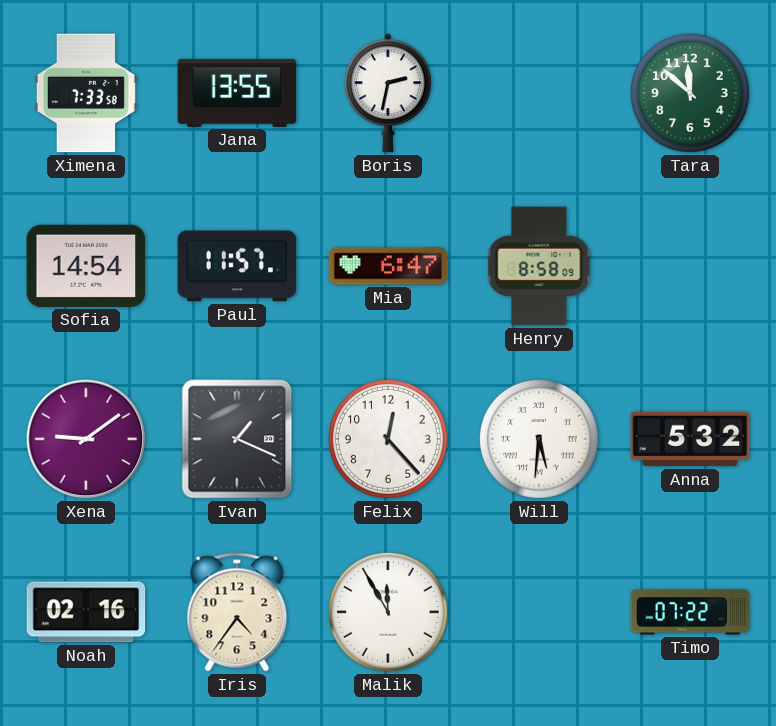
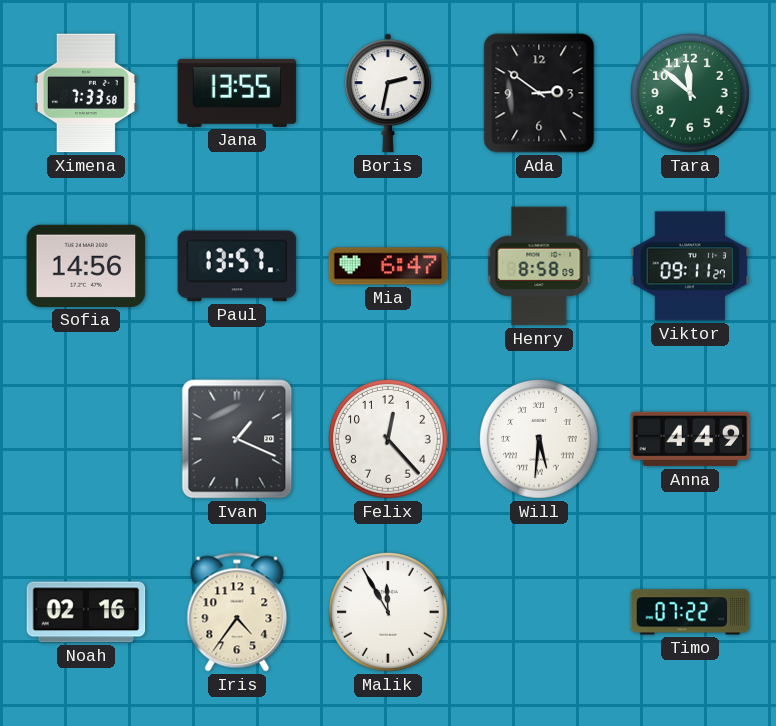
Ada: none -> 2:51
Sofia: 14:54 -> 14:56
Paul: 11:57 -> 13:57
Viktor: none -> 09:11
Xena: 9:09 -> none
Anna: 5:32 -> 4:49
